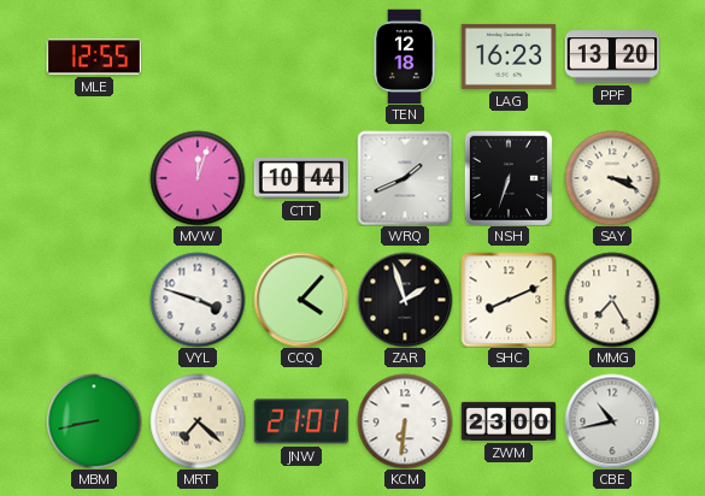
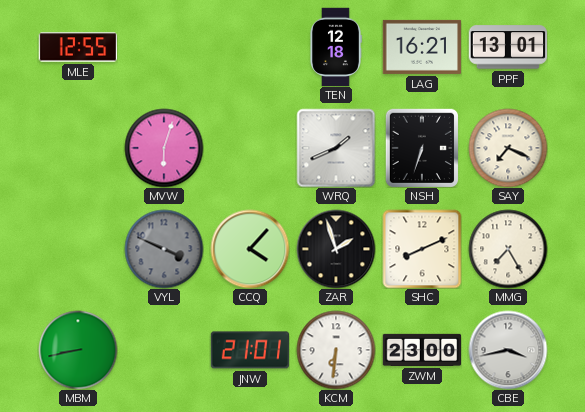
LAG: 16:23 -> 16:21
PPF: 13:20 -> 13:01
MVW: 12:03 -> 6:03
CTT: 10:44 -> none
SAY: 3:19 -> 7:19
VYL: 3:48 -> 3:49
VYL dial: white -> grey
MRT: 7:22 -> none
CBE: 10:43 -> 3:43
